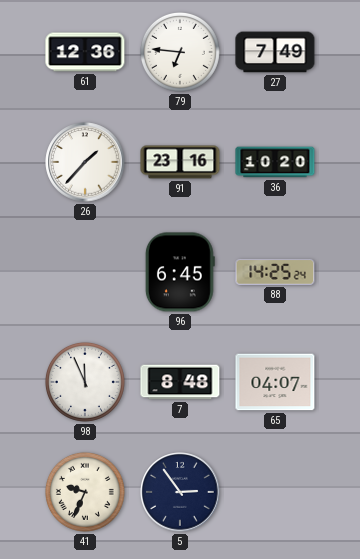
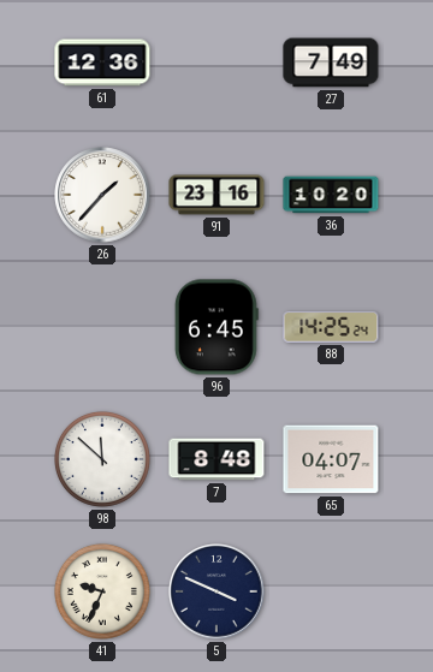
79: 6:46 -> none
98: 11:56 -> 11:52
5: 2:54 -> 3:49
